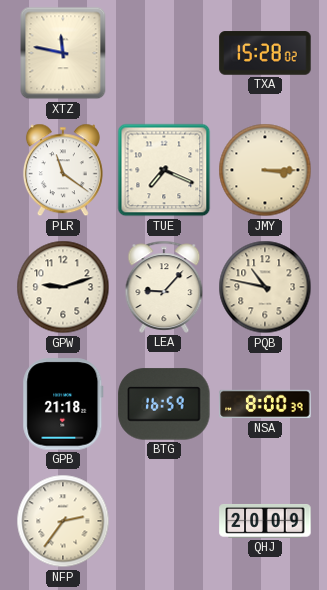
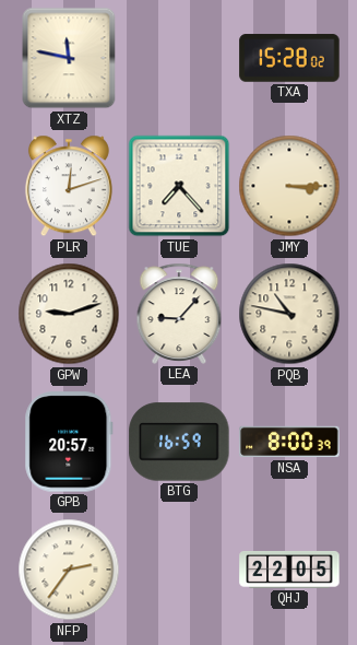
PLR: 11:21 -> 12:12
TUE: 7:19 -> 7:23
GPB: 21:18 -> 20:57
QHJ: 20:09 -> 22:05
